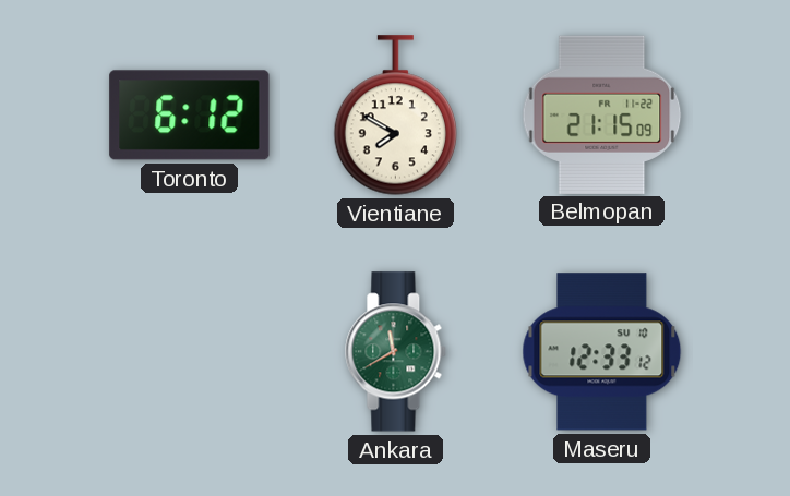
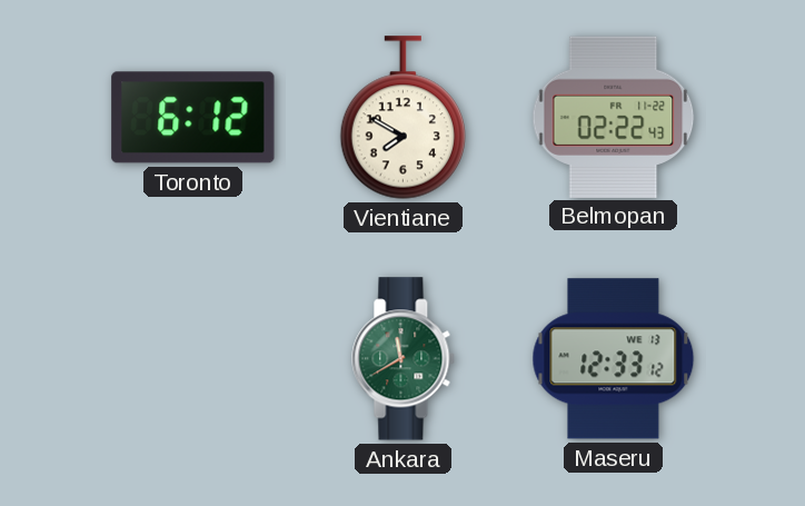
Belmopan: 21:15 -> 02:22
Maseru date: SU 10 -> WE 13
